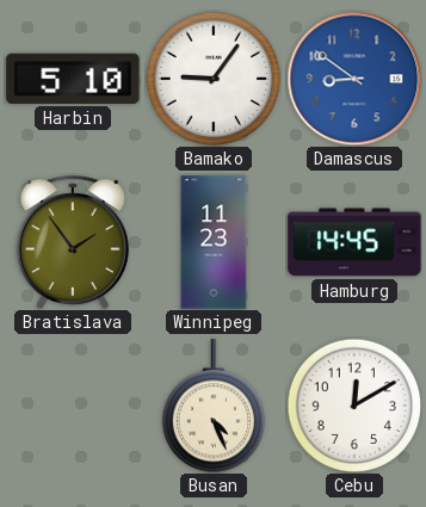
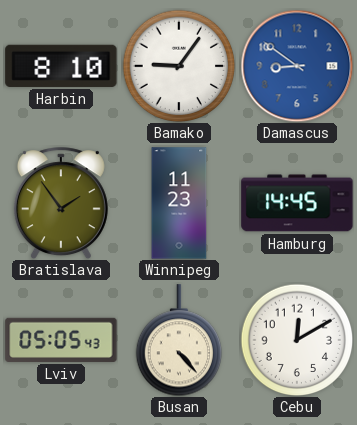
Harbin: 5:10 -> 8:10
Lviv: none -> 05:05
Busan: 4:26 -> 4:23
